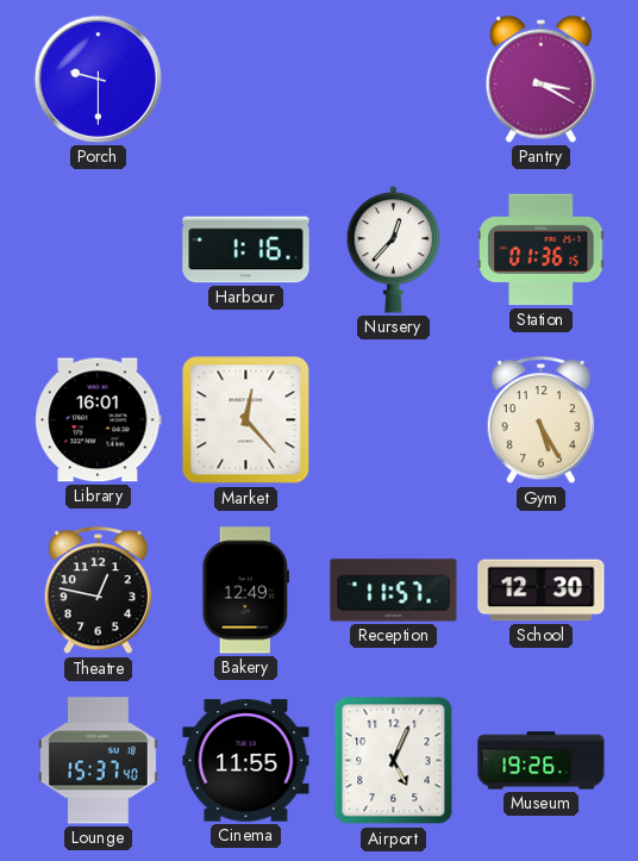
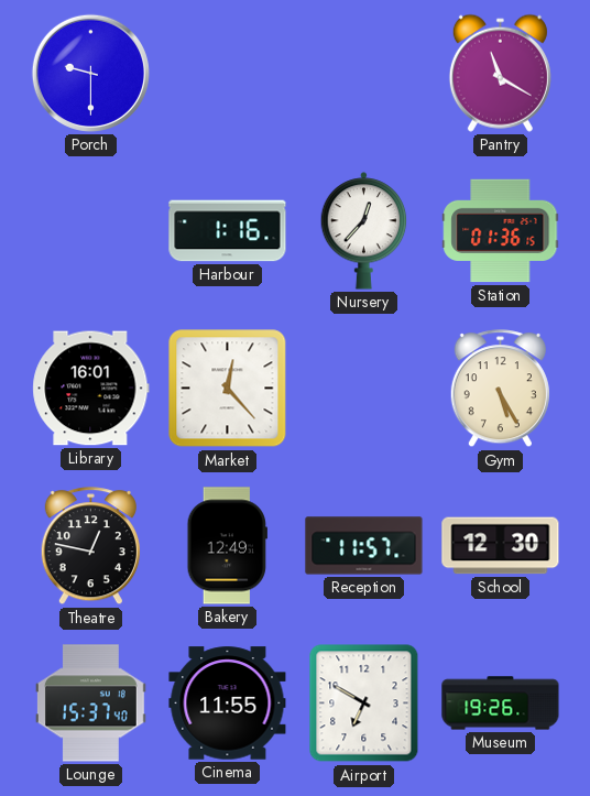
Pantry: 3:20 -> 11:20
Airport: 5:04 -> 6:50
